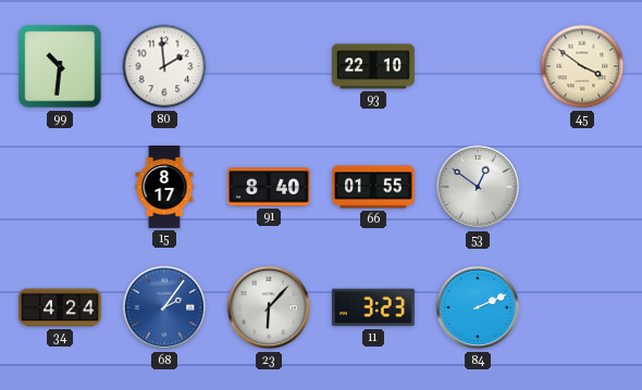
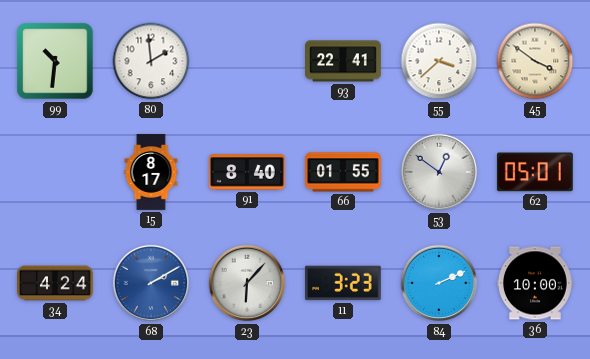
93: 22:10 -> 22:41
55: none -> 3:38
62: none -> 05:01
68: 2:06 -> 2:10
36: none -> 10:00
